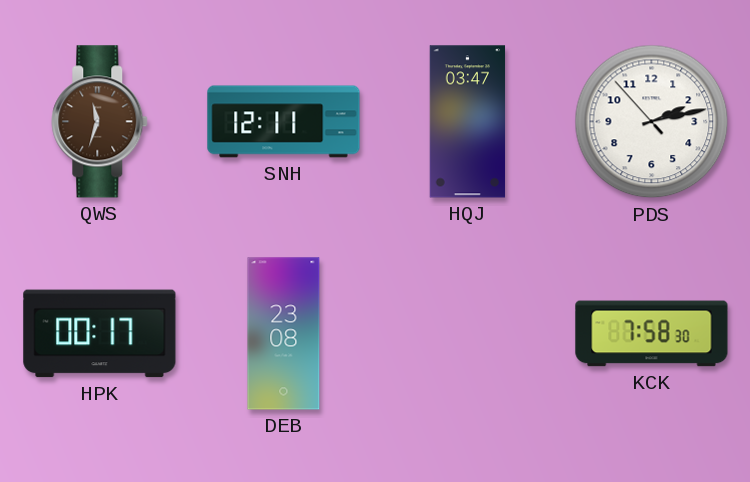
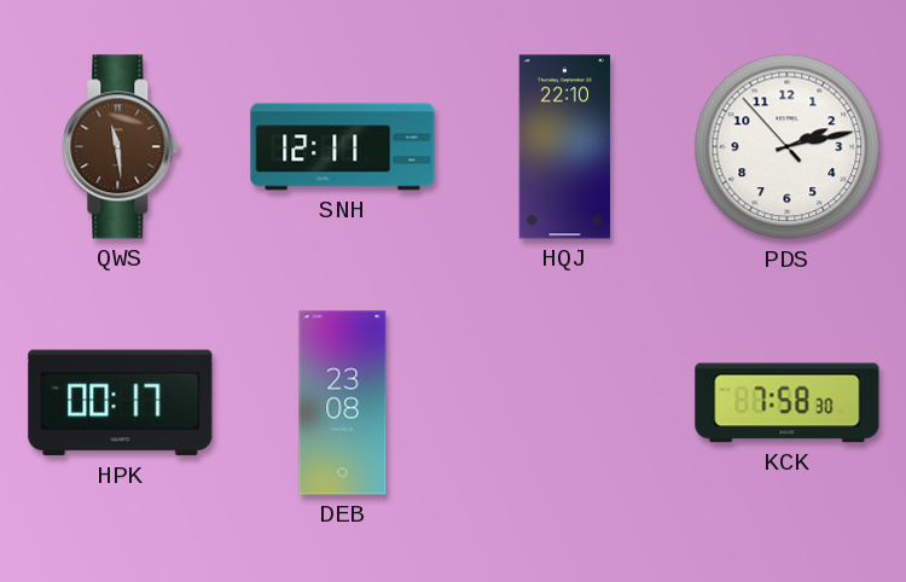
QWS: 11:33 -> 11:29
HQJ: 03:47 -> 22:10
